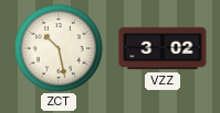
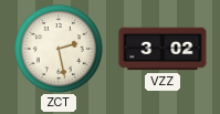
ZCT: 10:28 -> 2:28
